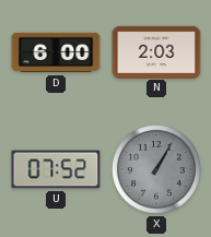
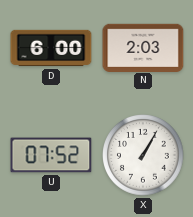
X dial: grey -> white
